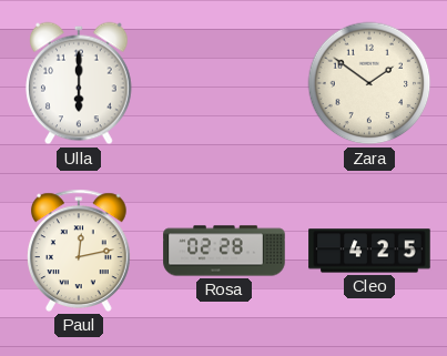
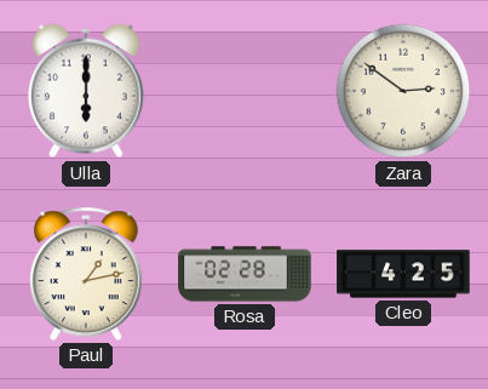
Zara: 1:51 -> 2:51
Paul: 12:13 -> 1:13
